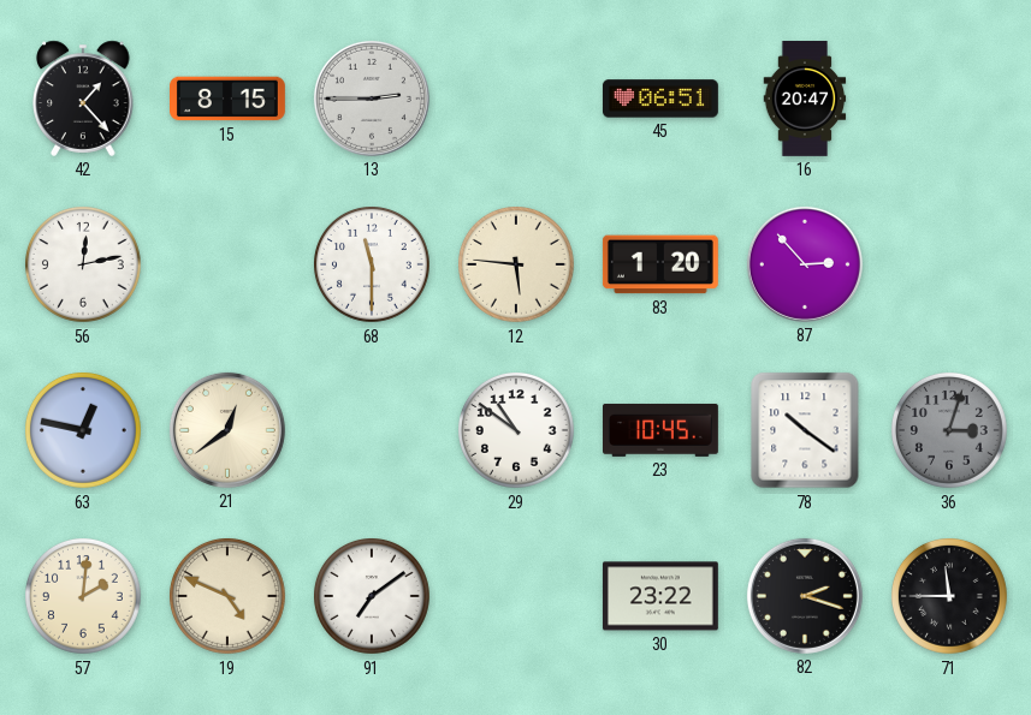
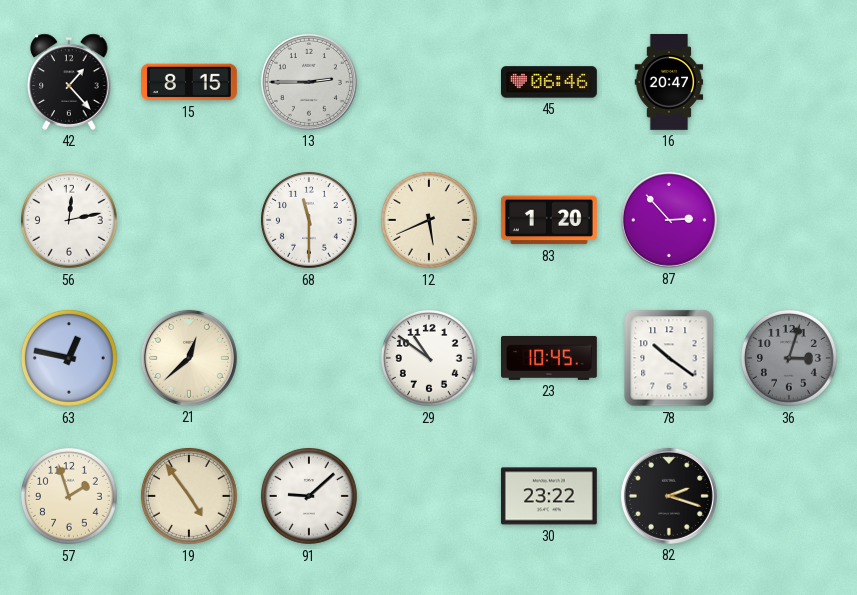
45: 06:51 -> 06:46
12: 5:46 -> 5:41
21: 12:39 -> 12:38
57: 2:01 -> 1:57
19: 4:49 -> 4:54
91: 7:09 -> 9:08
71: 11:45 -> none
